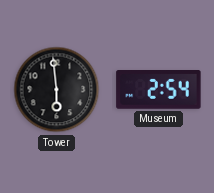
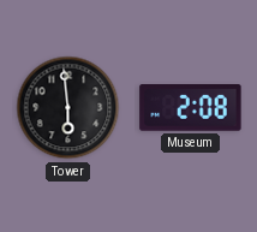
Museum: 2:54 -> 2:08
